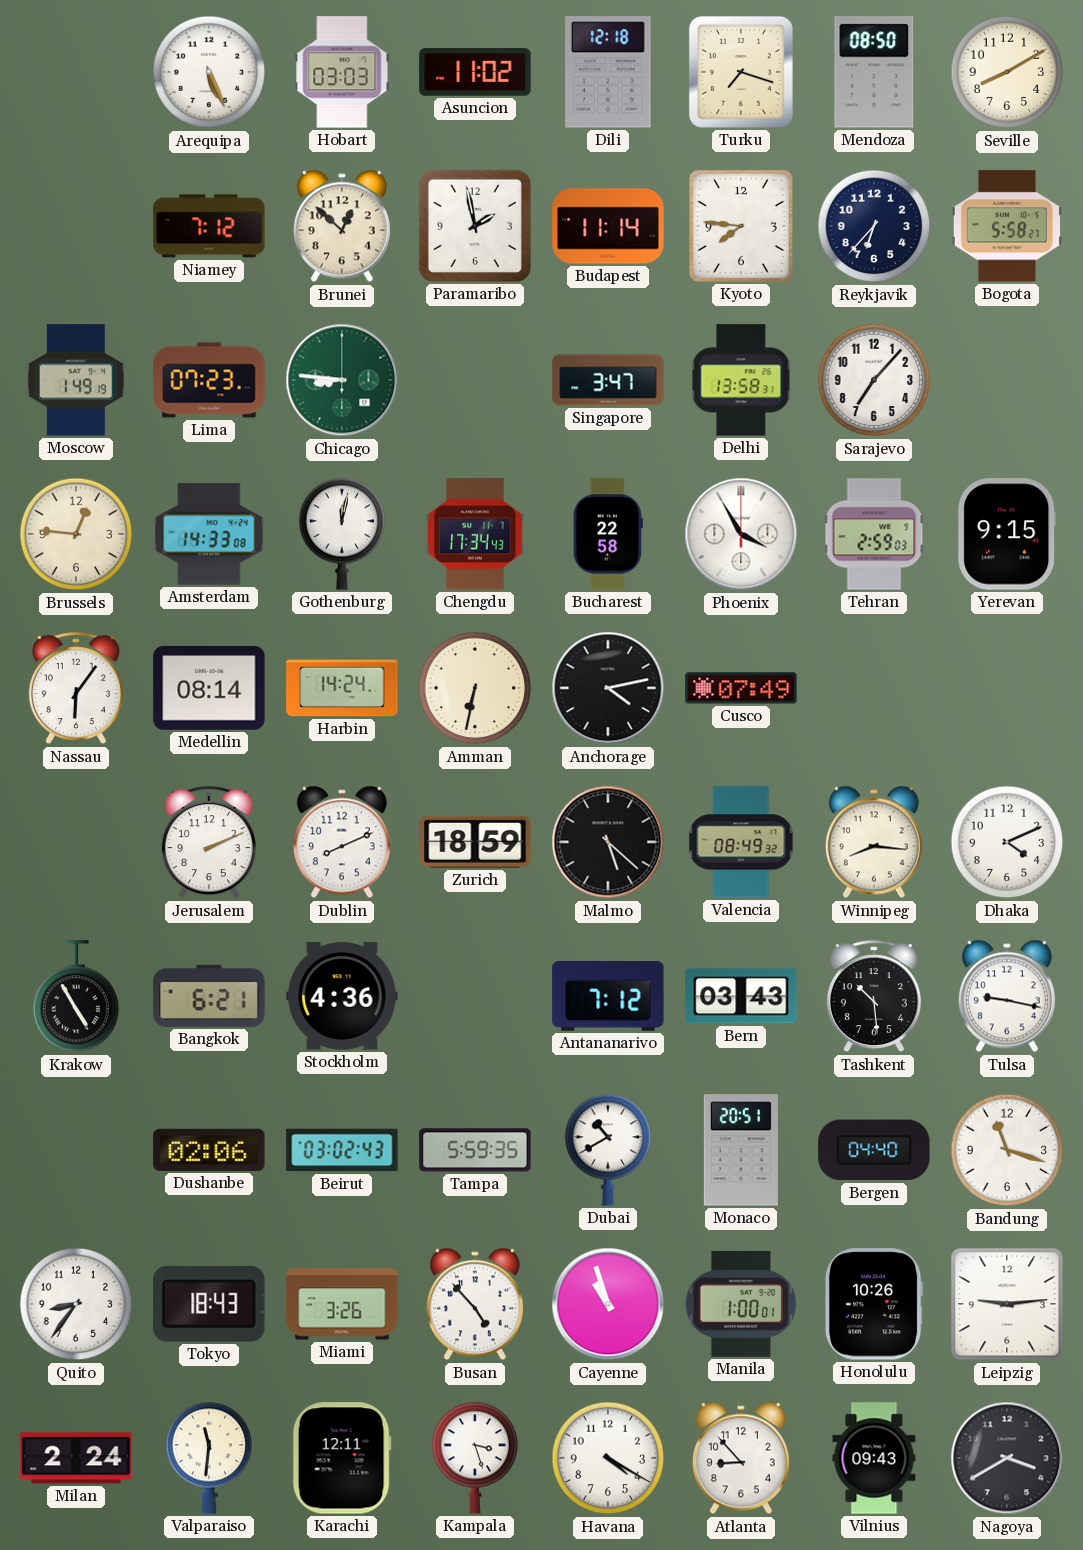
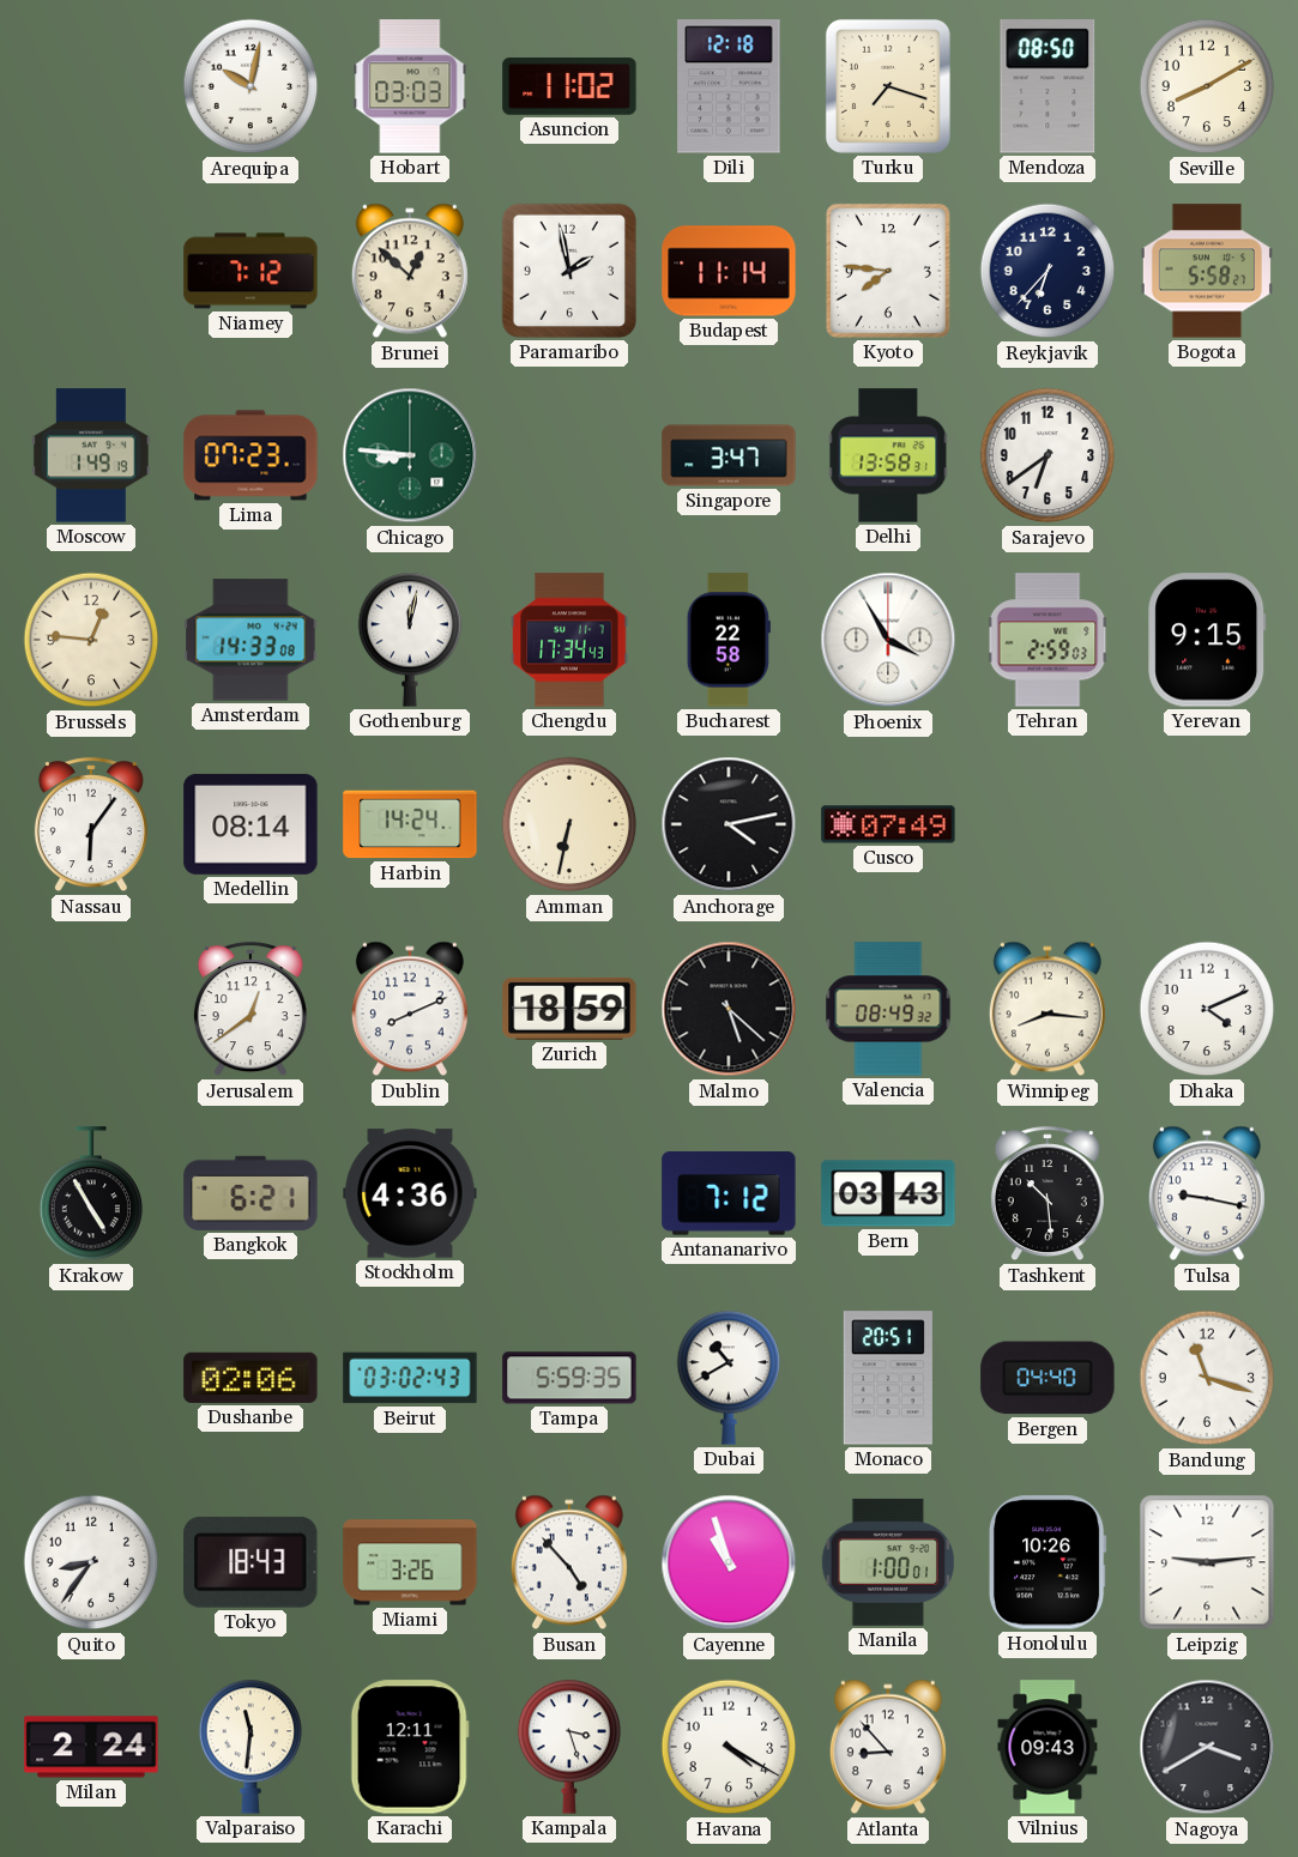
Arequipa: 5:26 -> 10:02
Sarajevo: 7:07 -> 6:39
Jerusalem: 2:11 -> 12:39
